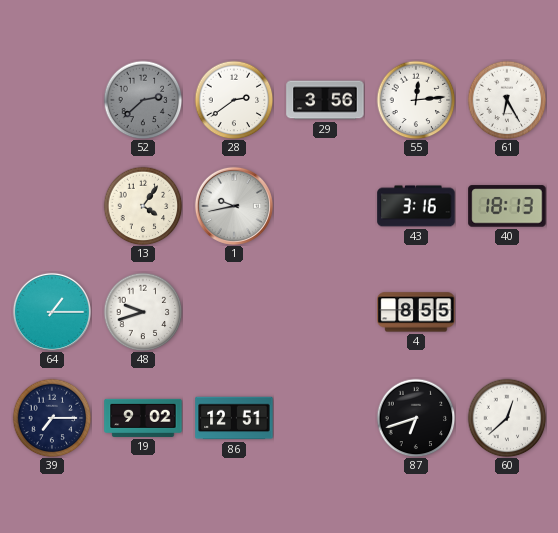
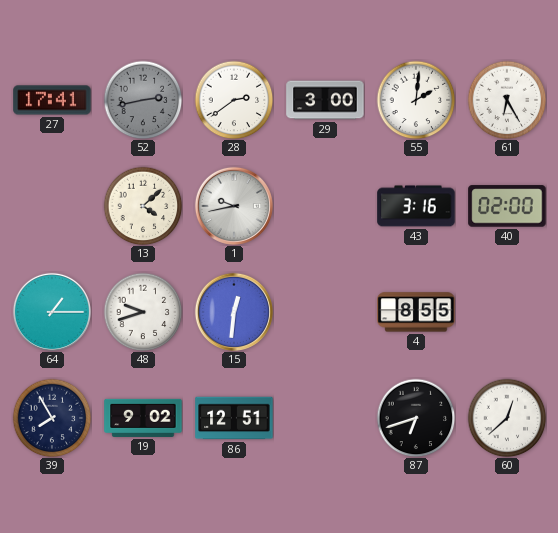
27: none -> 17:41
52: 2:38 -> 2:43
29: 3:56 -> 3:00
55: 12:14 -> 2:01
13: 4:06 -> 4:08
40: 18:13 -> 02:00
15: none -> 12:31
39: 7:15 -> 7:55
